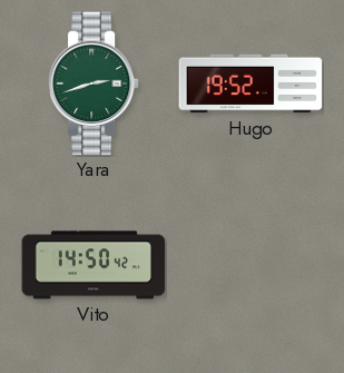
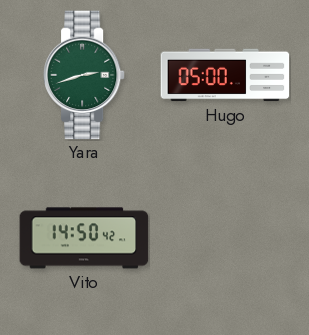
Hugo: 19:52 -> 05:00
